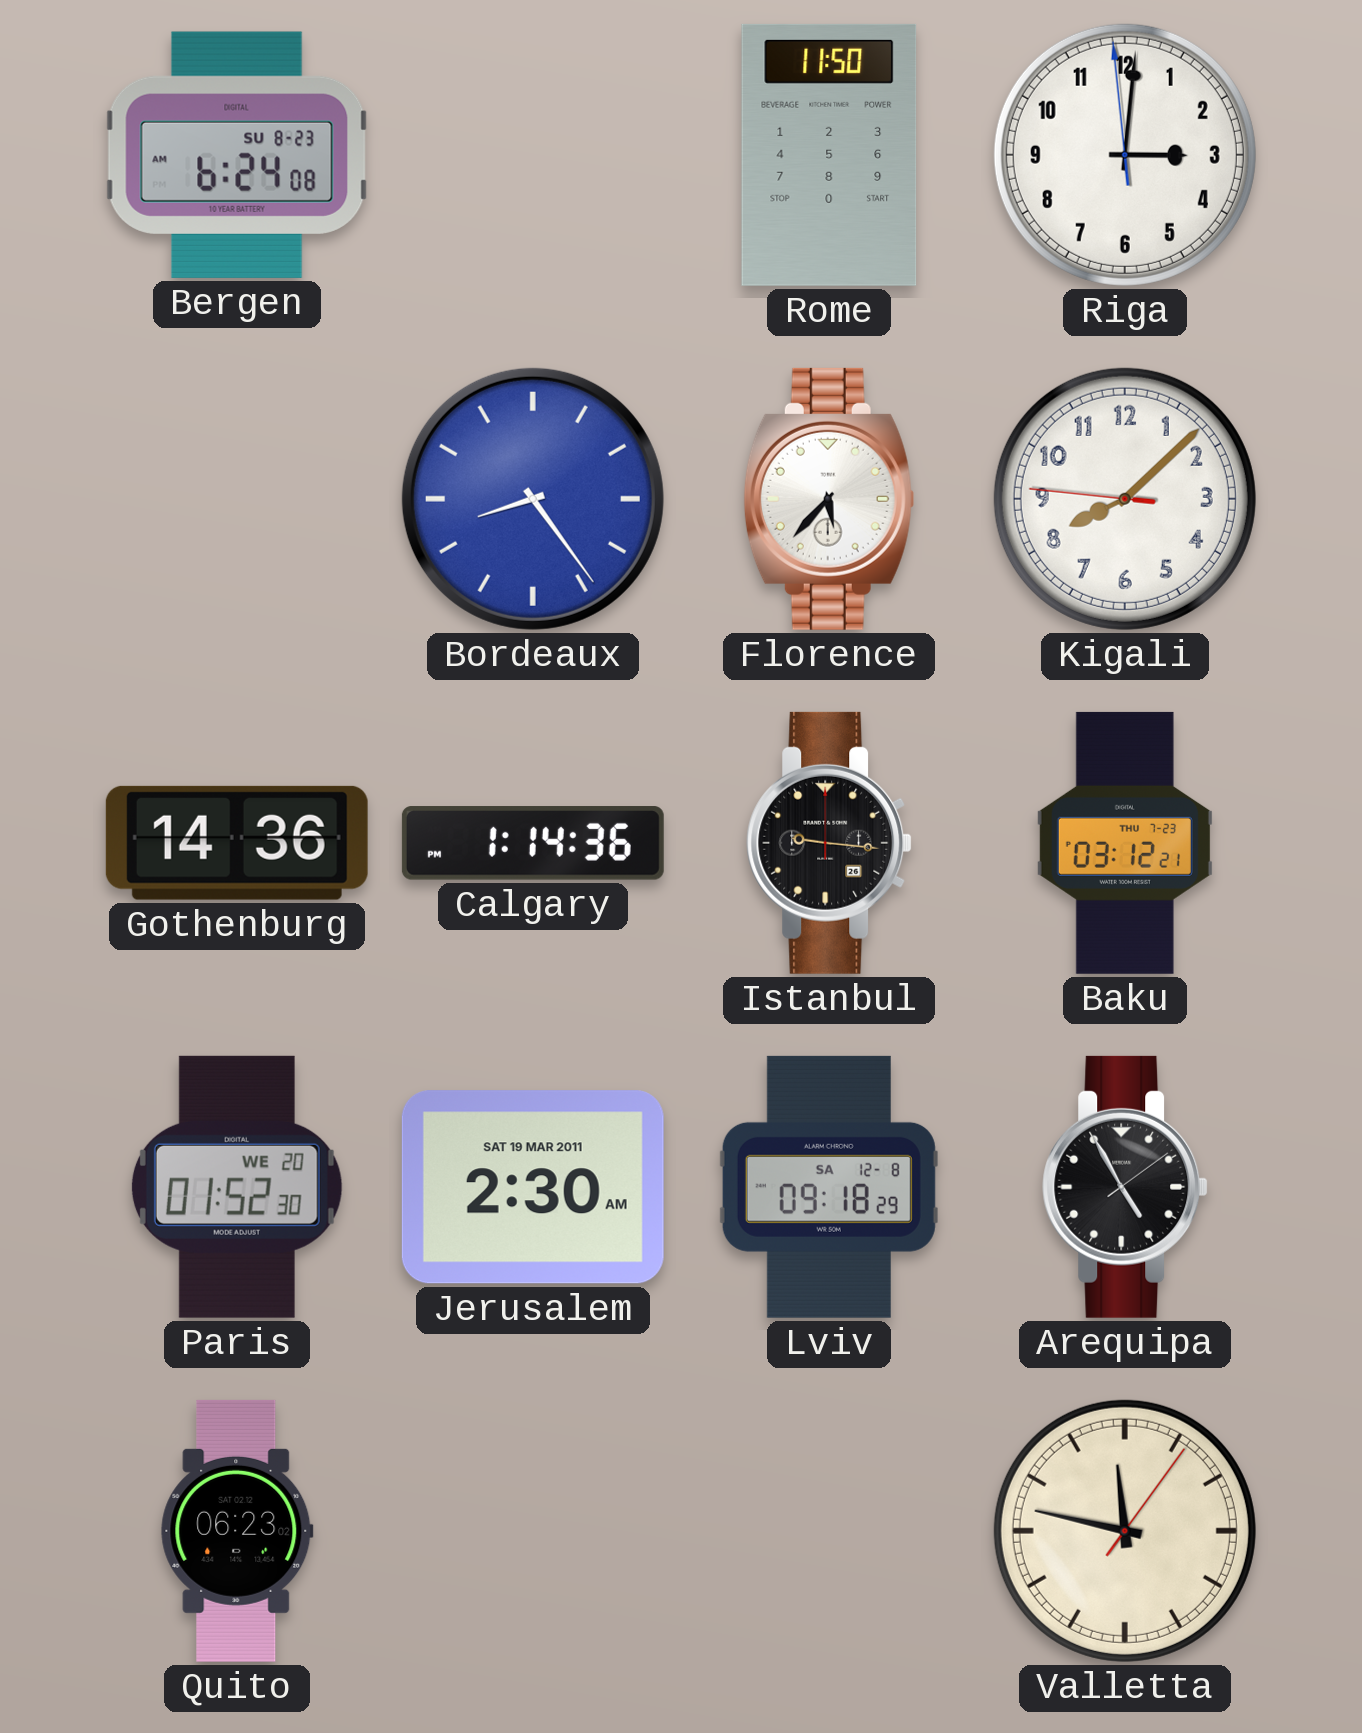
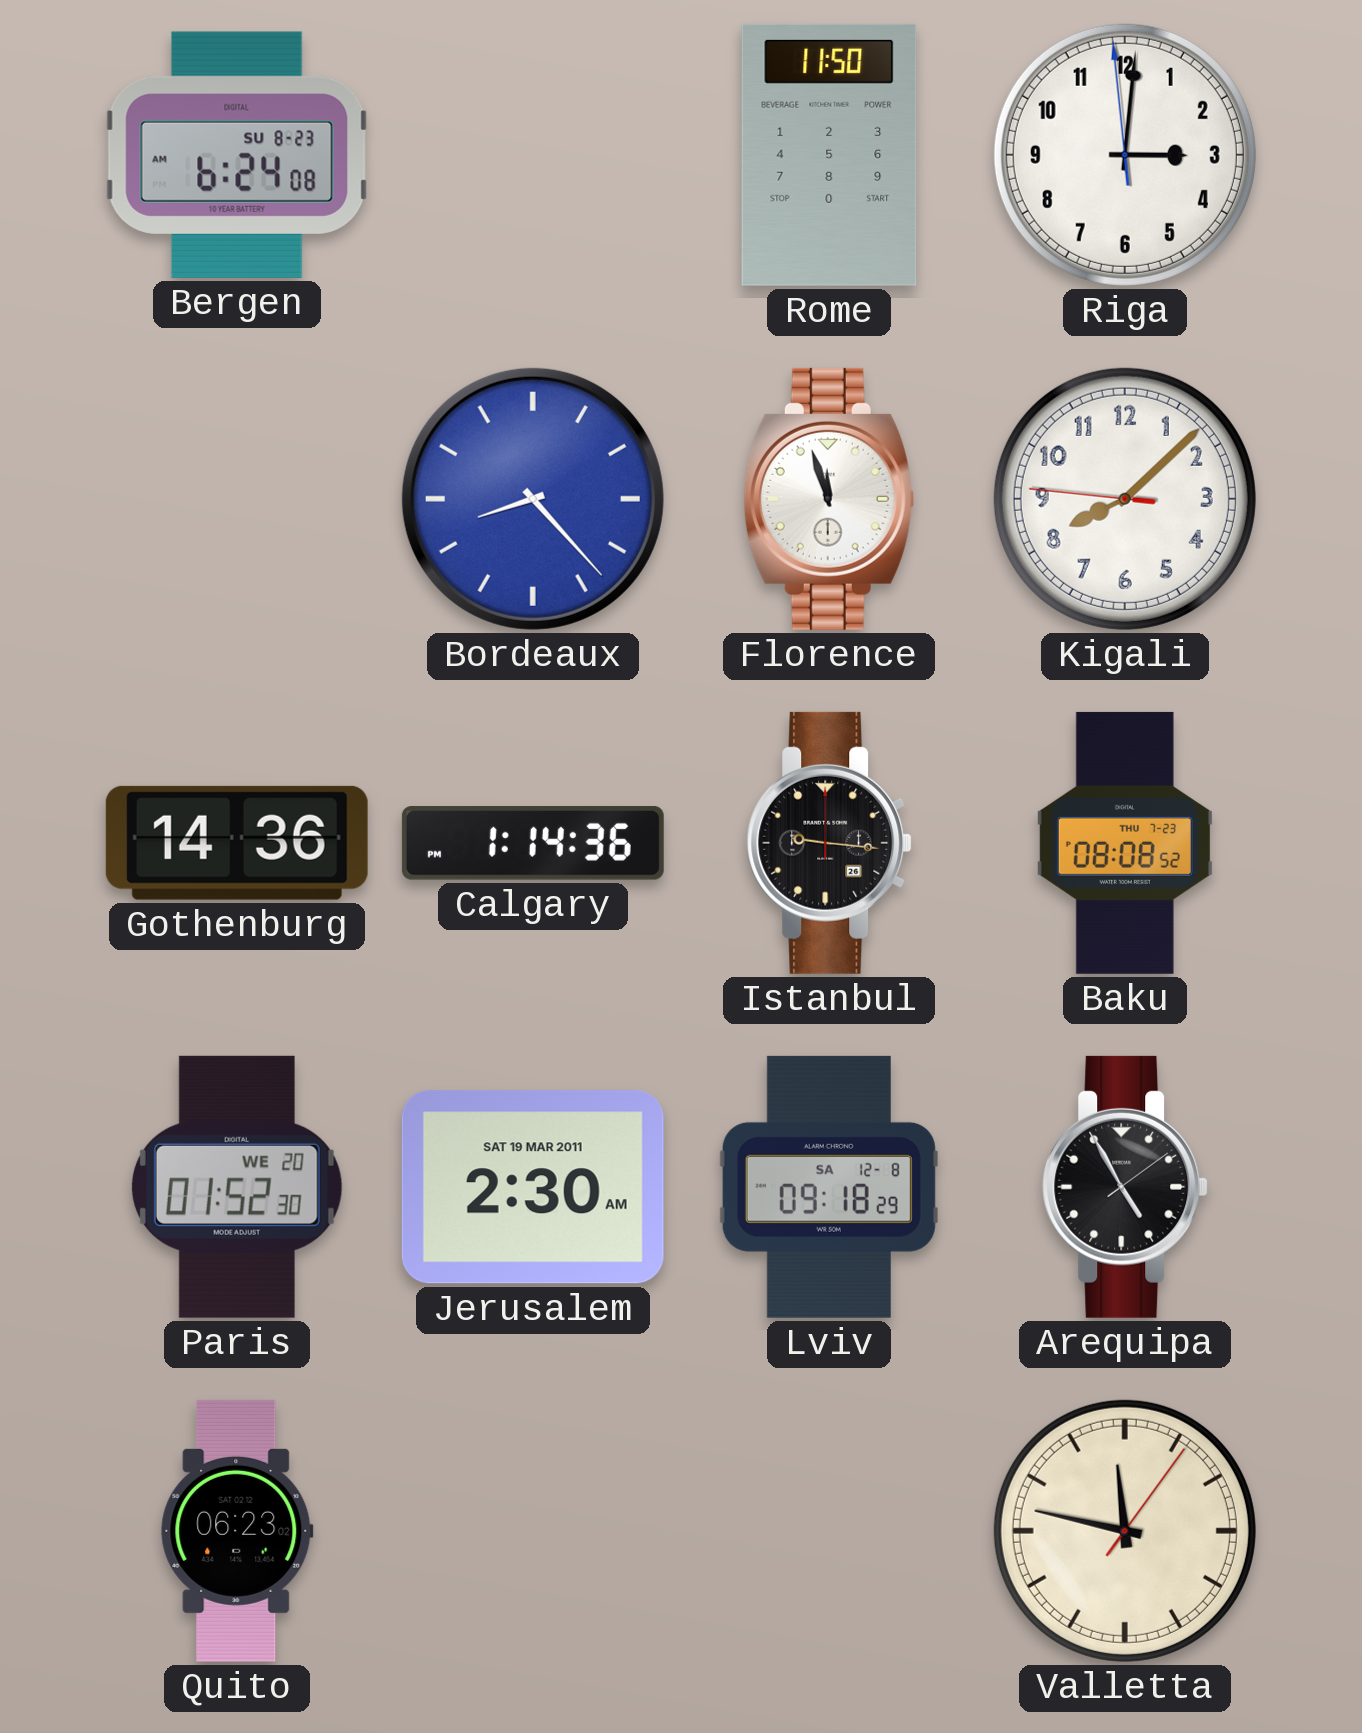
Bordeaux: 8:24 -> 8:23
Florence: 5:37 -> 11:57
Baku: 03:12 -> 08:08
